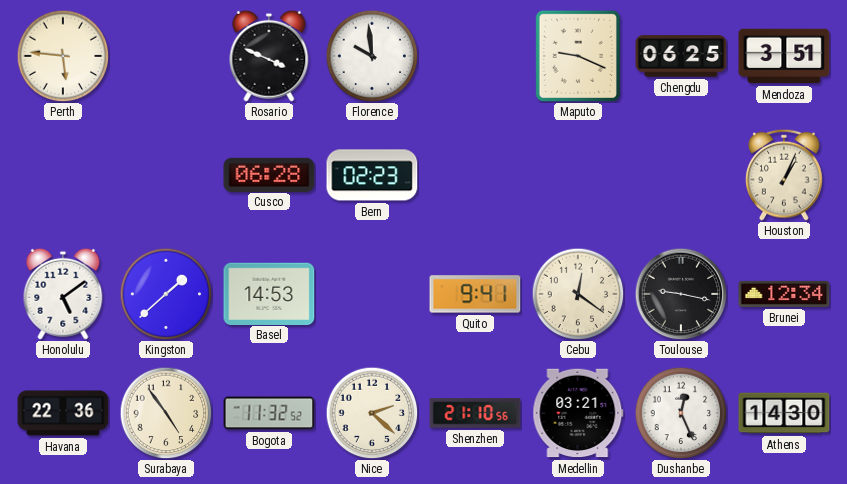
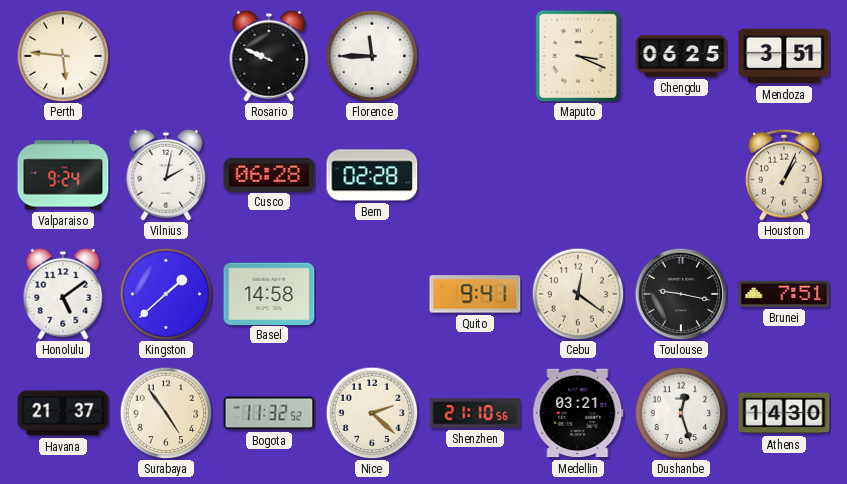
Rosario: 3:49 -> 9:49
Florence: 9:59 -> 11:45
Maputo: 9:19 -> 3:19
Valparaiso: none -> 9:24
Vilnius: none -> 2:02
Bern: 02:23 -> 02:28
Basel: 14:53 -> 14:58
Brunei: 12:34 -> 7:51
Havana: 22:36 -> 21:37
Dushanbe: 12:26 -> 12:27
